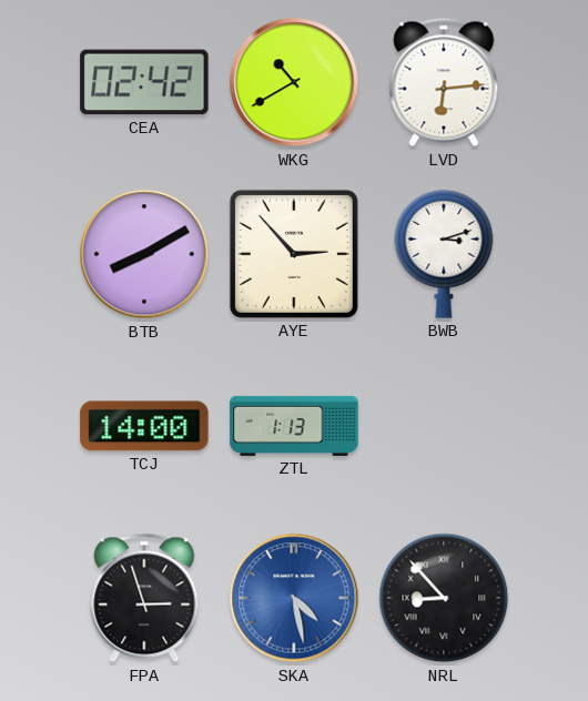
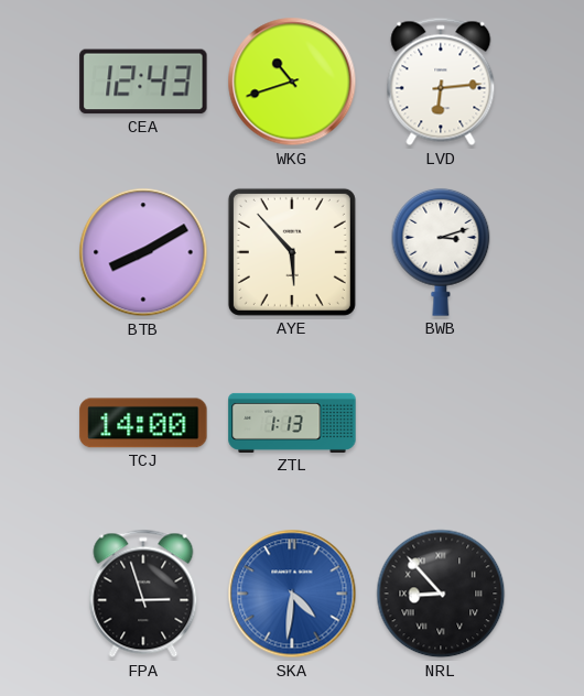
CEA: 02:42 -> 12:43
WKG: 10:40 -> 10:42
AYE: 2:53 -> 5:53
SKA: 4:28 -> 4:31
